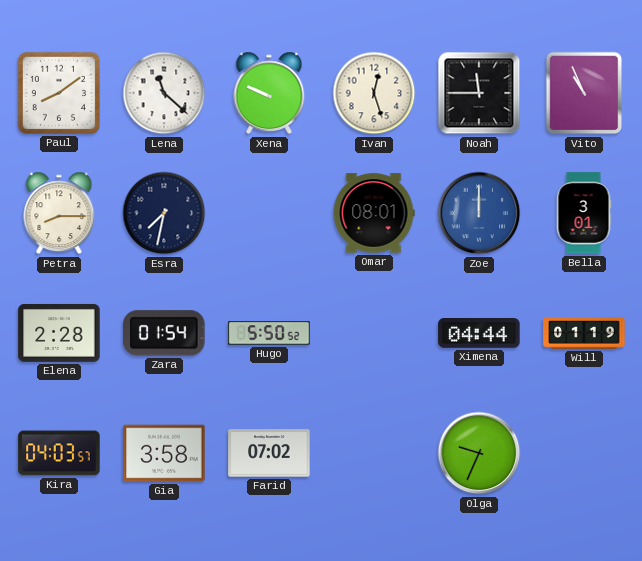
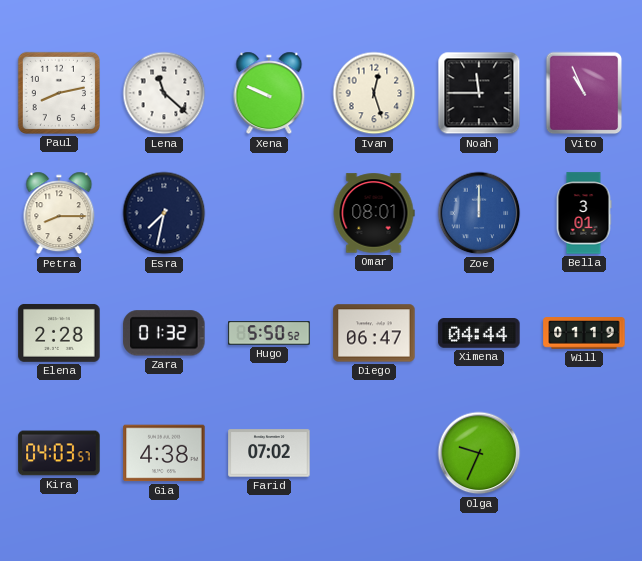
Paul: 8:09 -> 8:13
Zara: 01:54 -> 01:32
Diego: none -> 06:47
Gia: 3:58 -> 4:38
